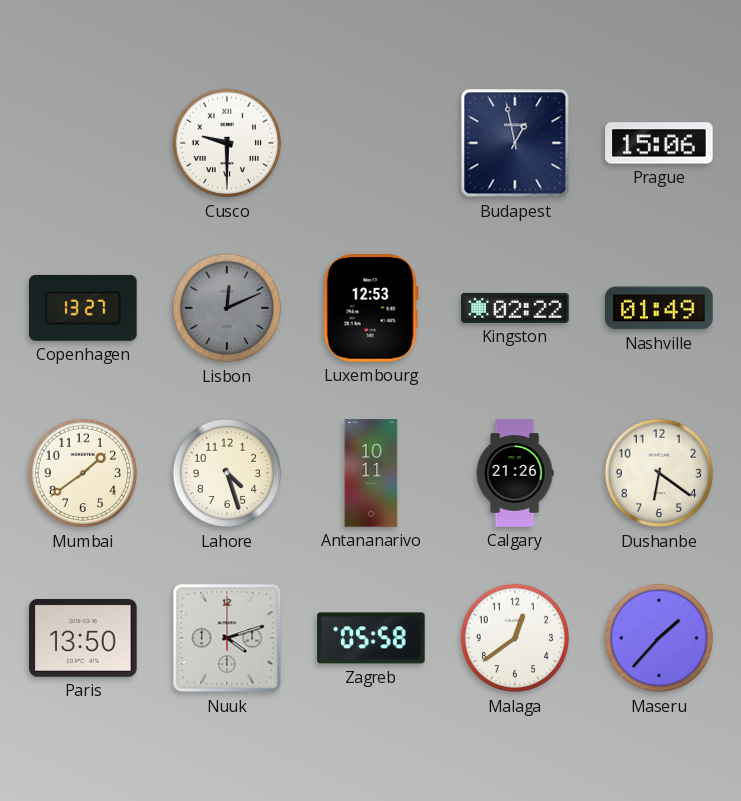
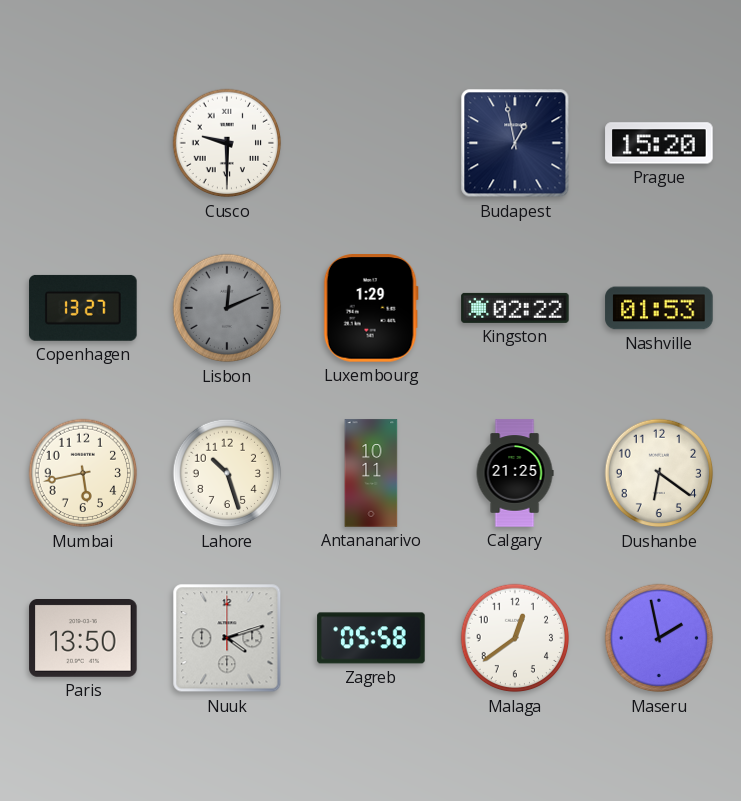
Prague: 15:06 -> 15:20
Luxembourg: 12:53 -> 1:29
Nashville: 01:49 -> 01:53
Mumbai: 1:39 -> 5:43
Lahore: 4:27 -> 10:27
Calgary: 21:26 -> 21:25
Maseru: 1:37 -> 1:58
